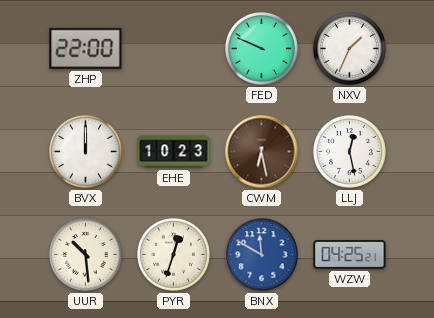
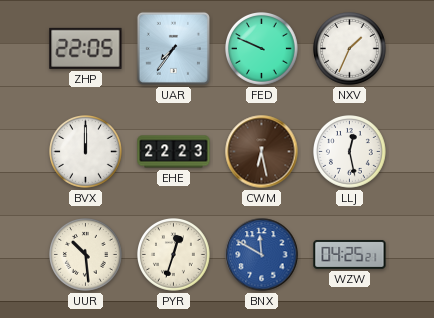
ZHP: 22:00 -> 22:05
UAR: none -> 7:36
EHE: 10:23 -> 22:23
